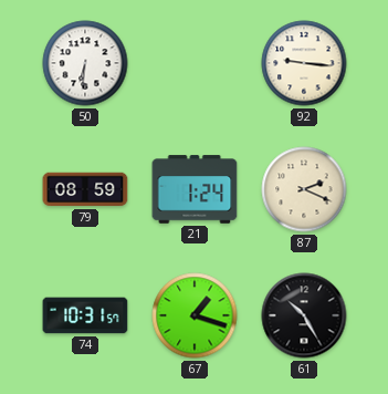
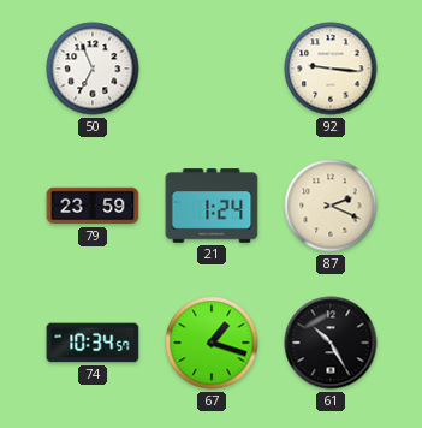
50: 6:31 -> 6:56
79: 08:59 -> 23:59
74: 10:31 -> 10:34
